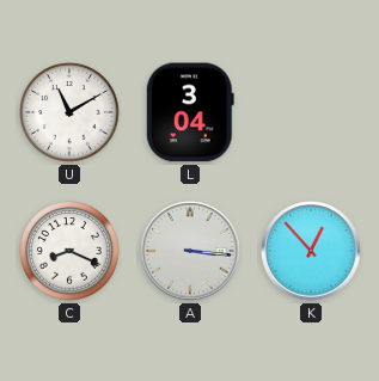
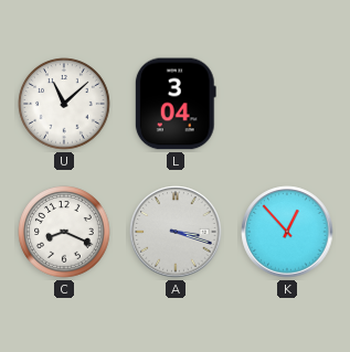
U: 11:10 -> 11:08
A: 3:16 -> 3:18
